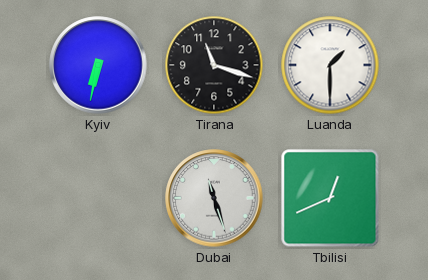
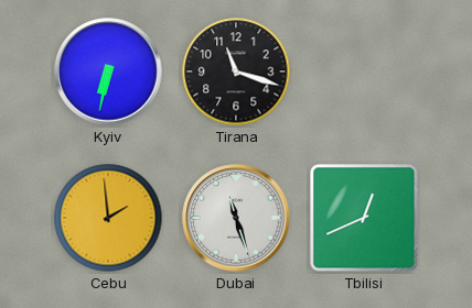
Luanda: 1:30 -> none
Cebu: none -> 1:59
